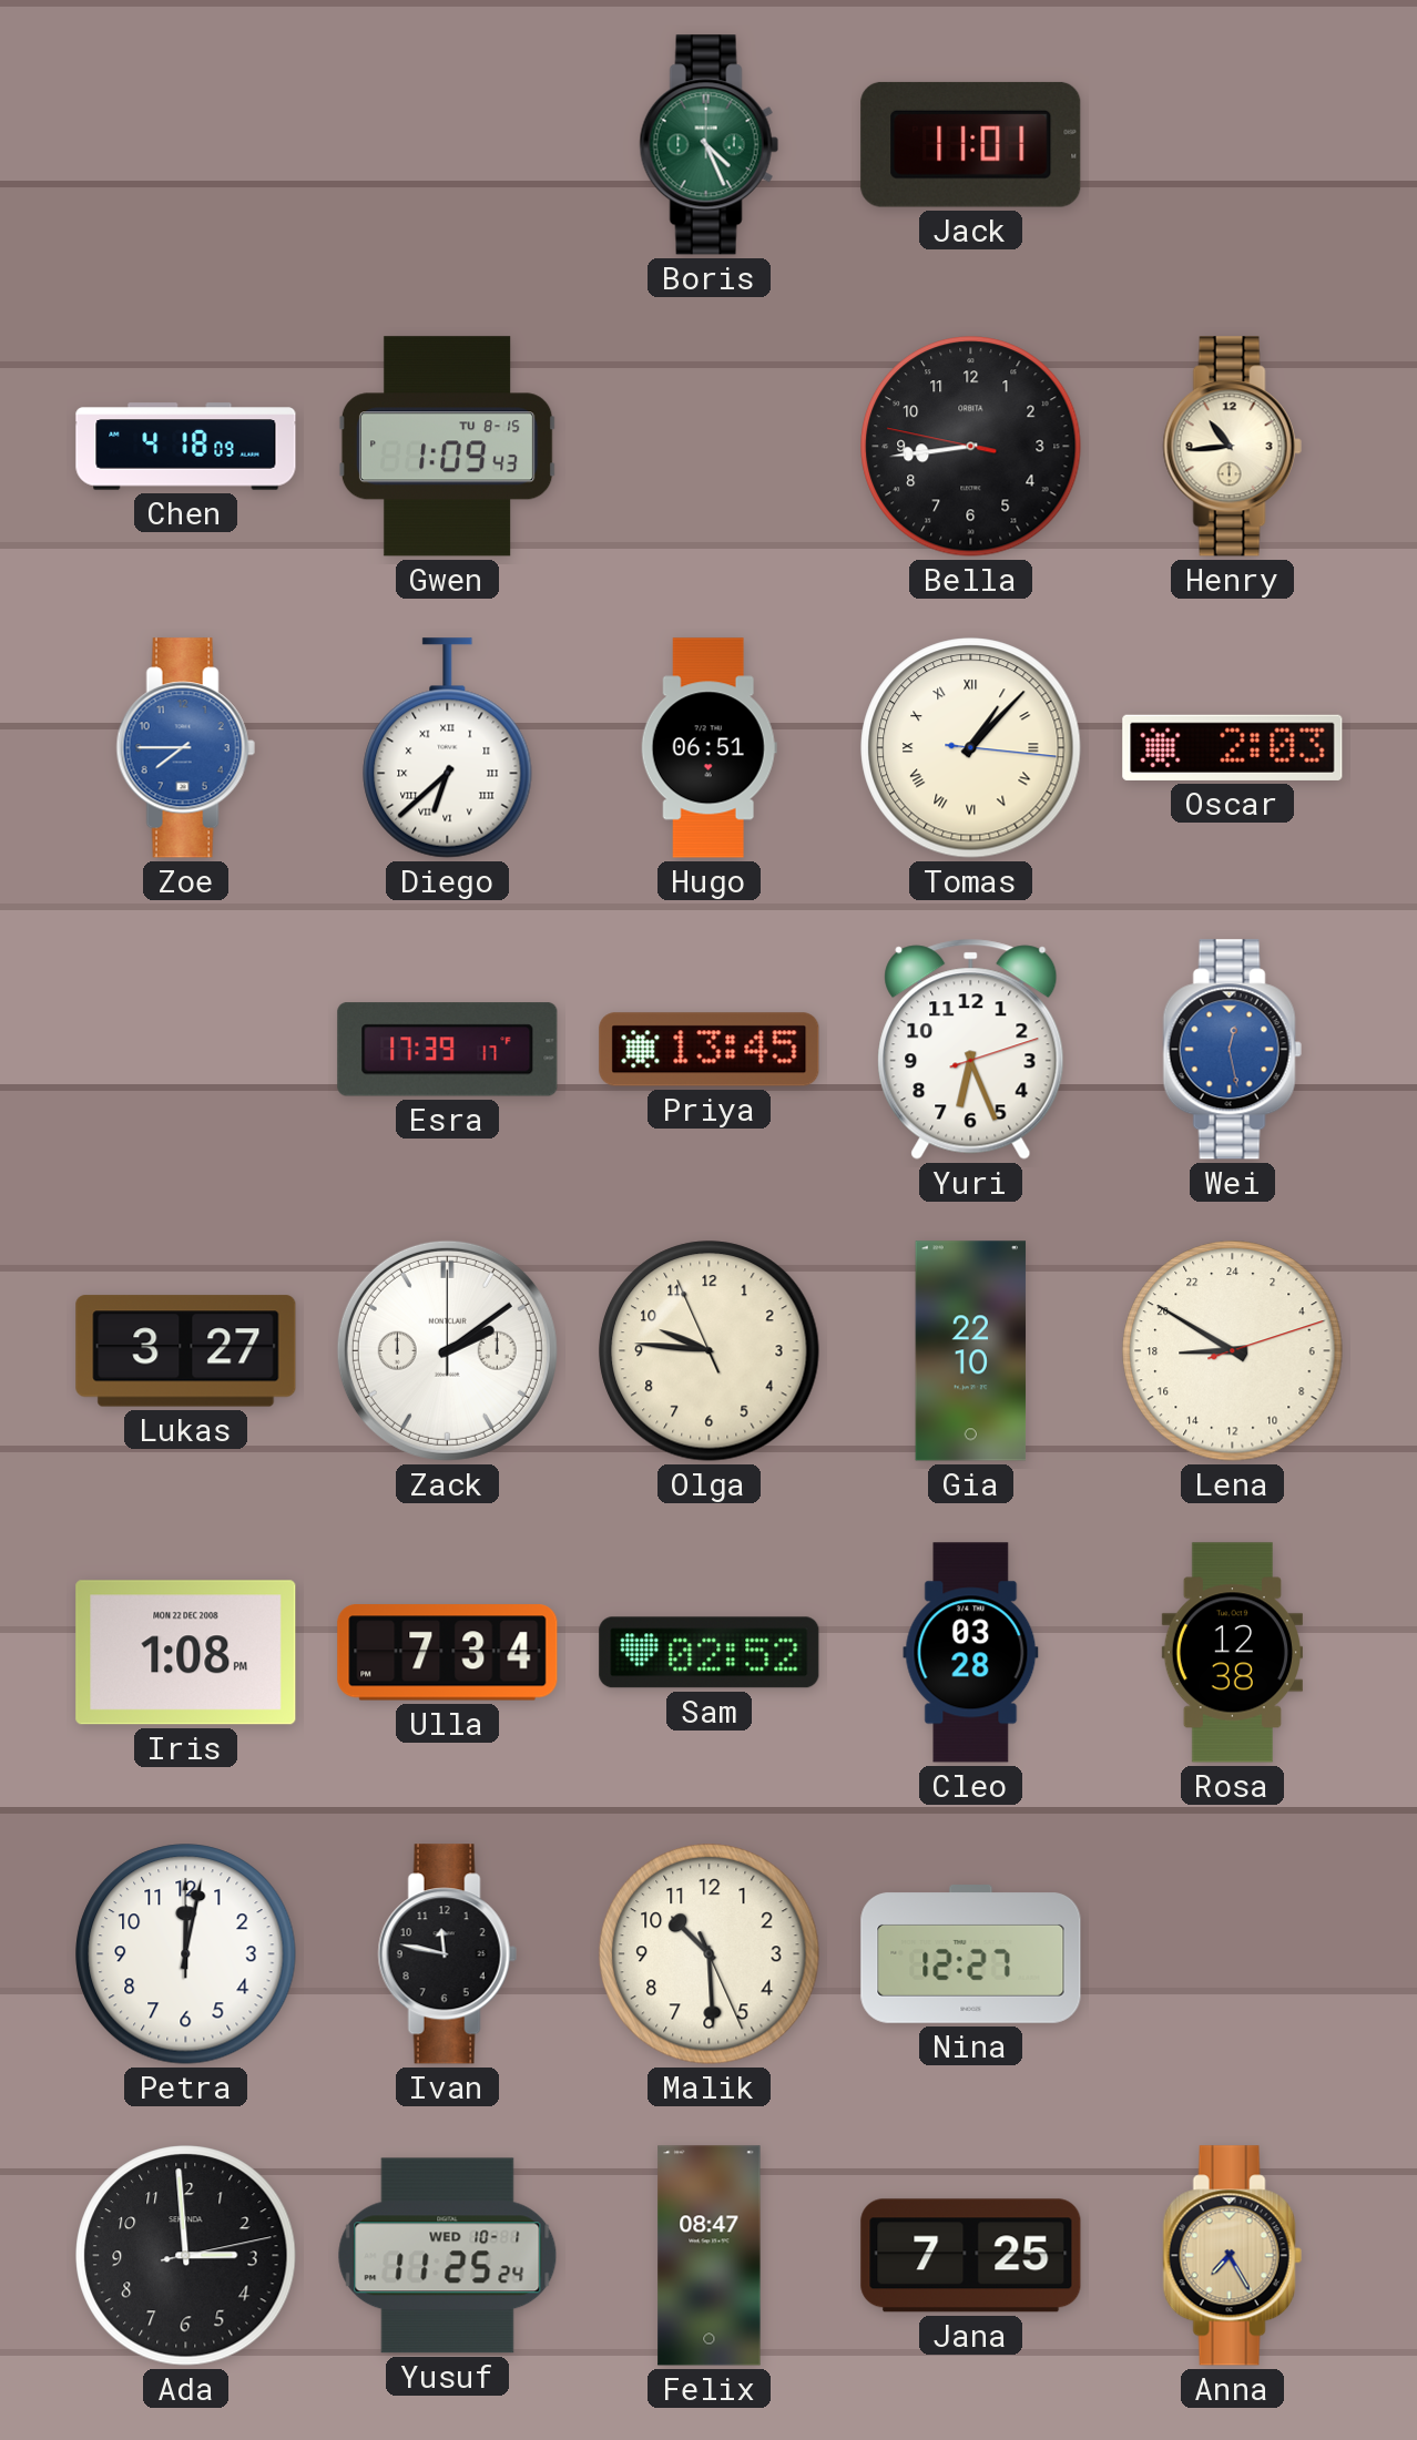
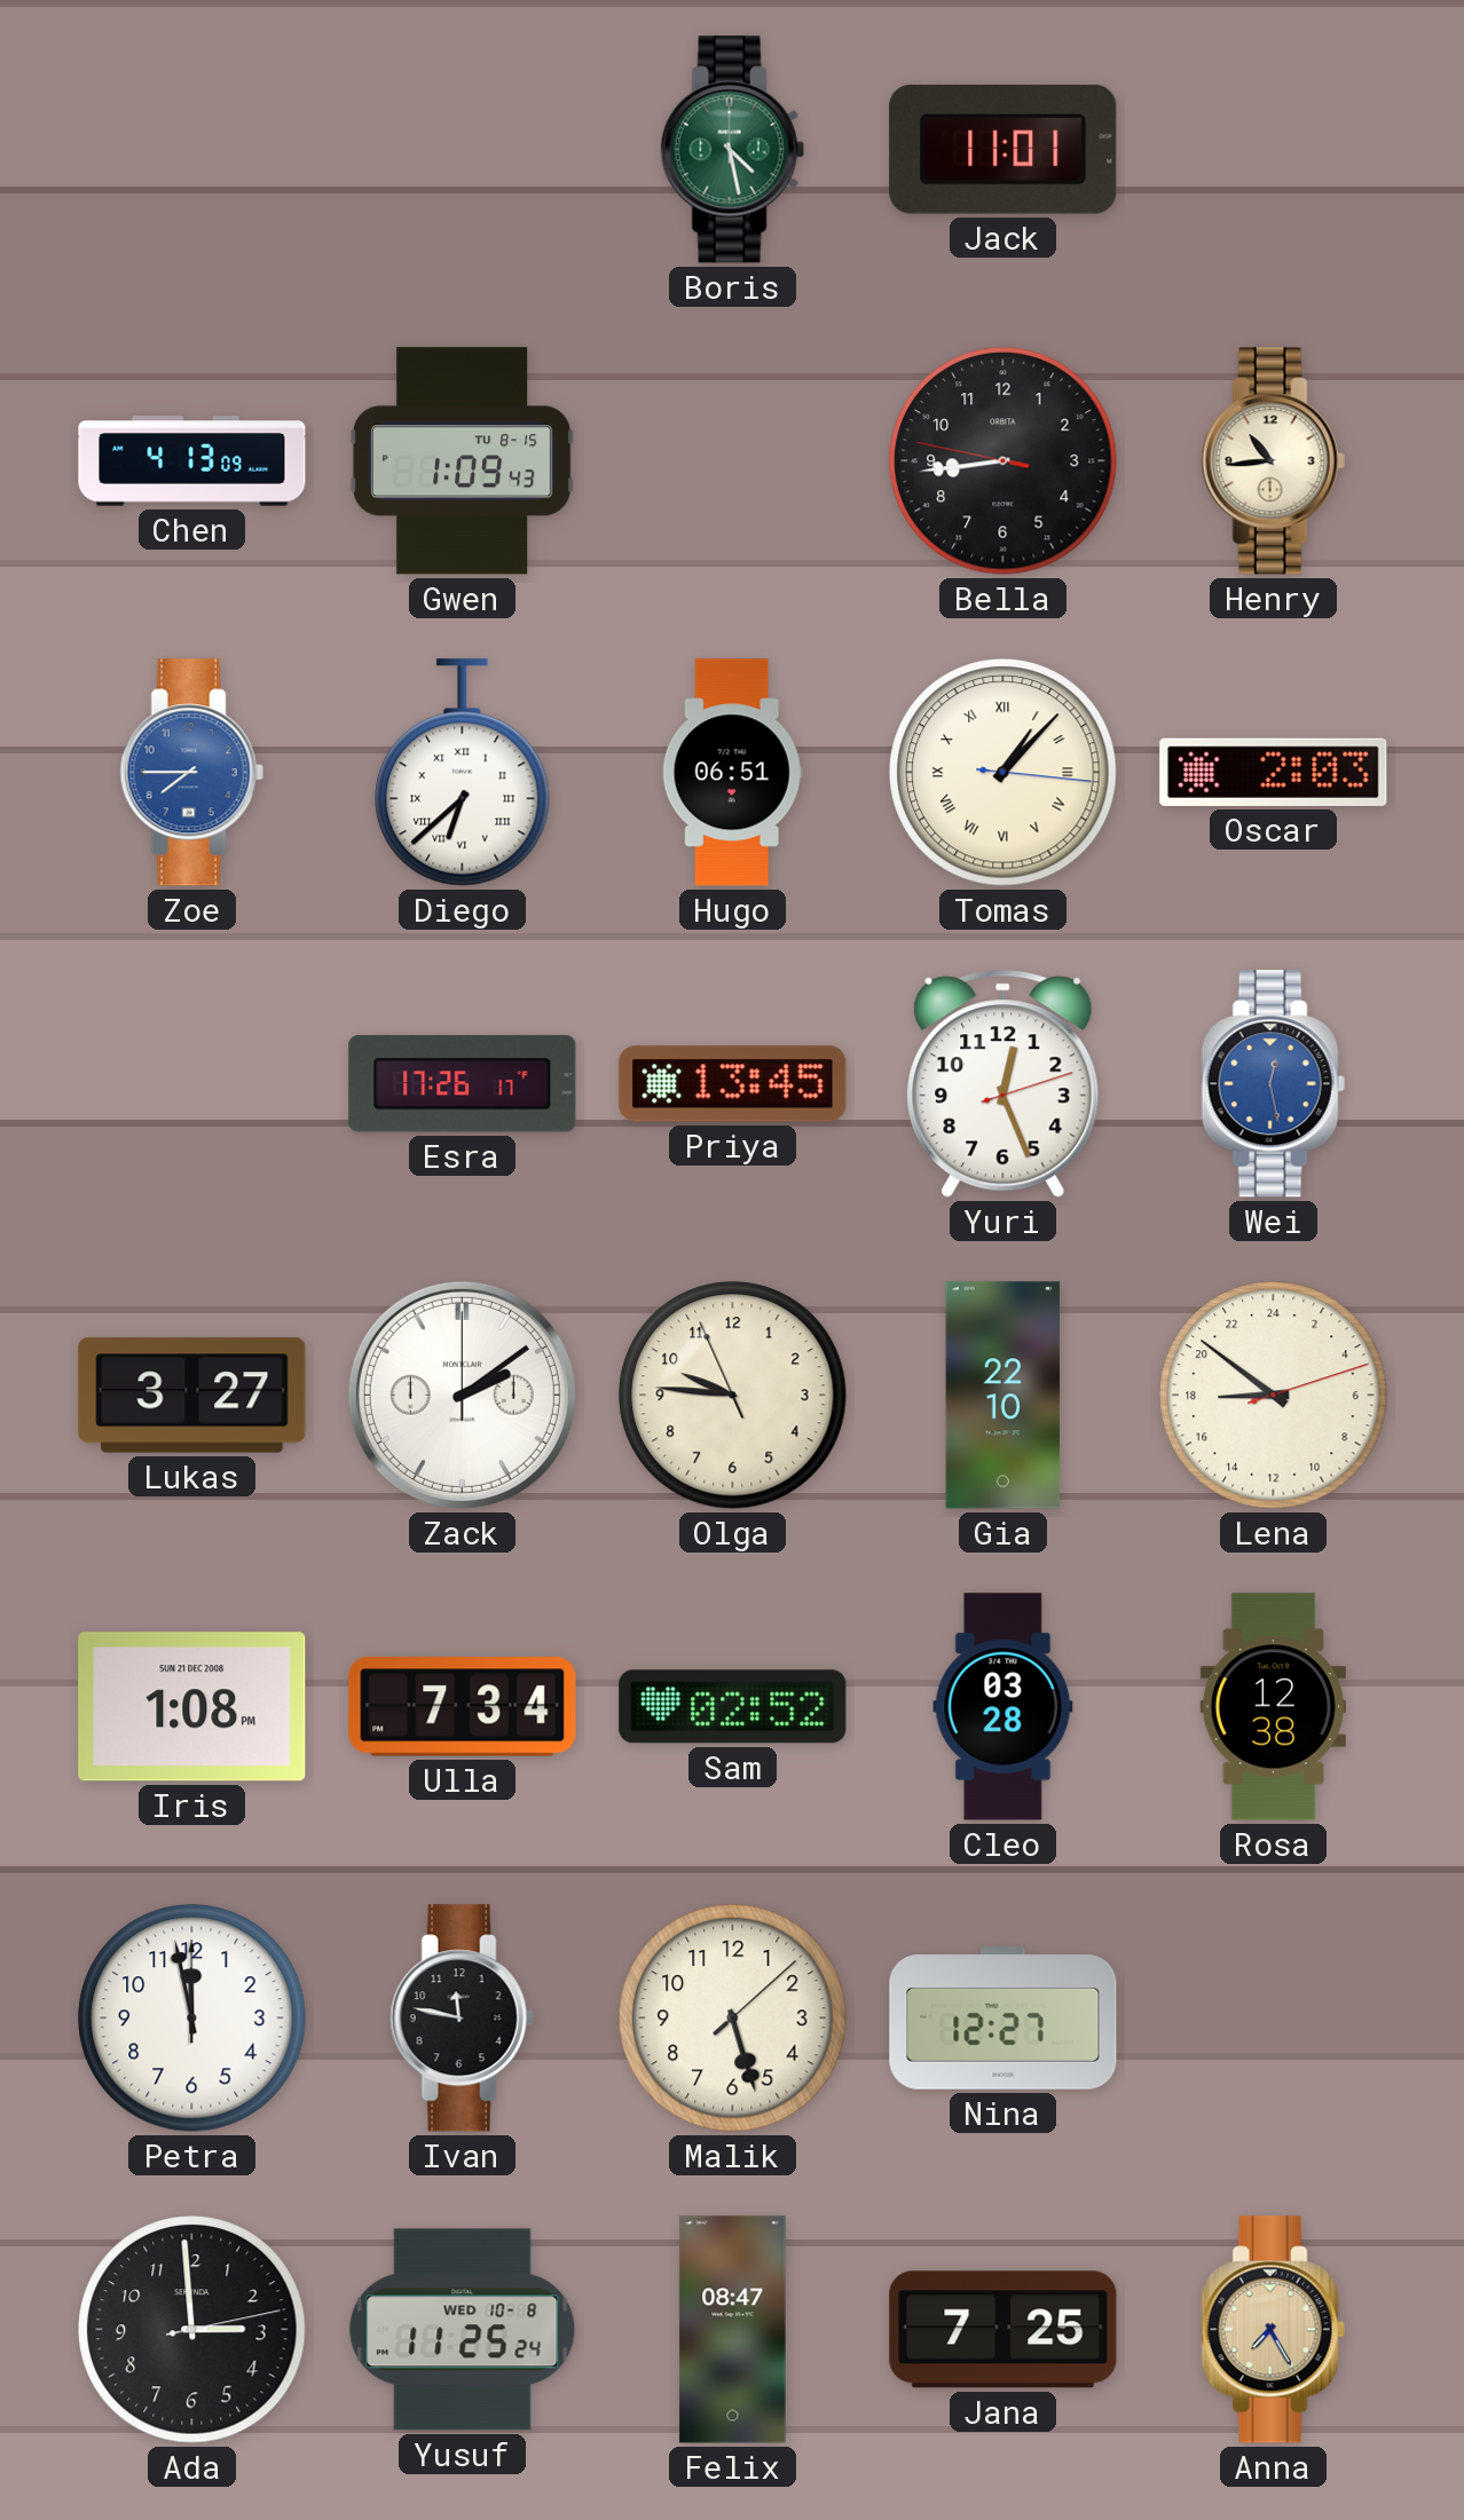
Boris: 4:26 -> 4:28
Chen: 4:18 -> 4:13
Esra: 17:39 -> 17:26
Yuri: 6:26 -> 12:26
Lena: 17:50 -> 17:51
Iris date: MON 22 DEC 2008 -> SUN 21 DEC 2008
Petra: 12:02 -> 11:58
Malik: 10:29 -> 5:27
Yusuf date: WED 10-1 -> WED 10-8
